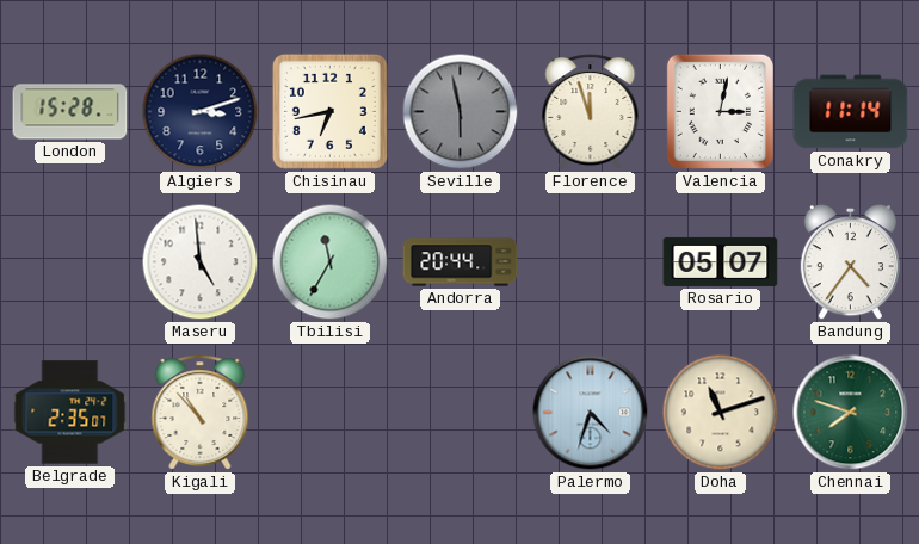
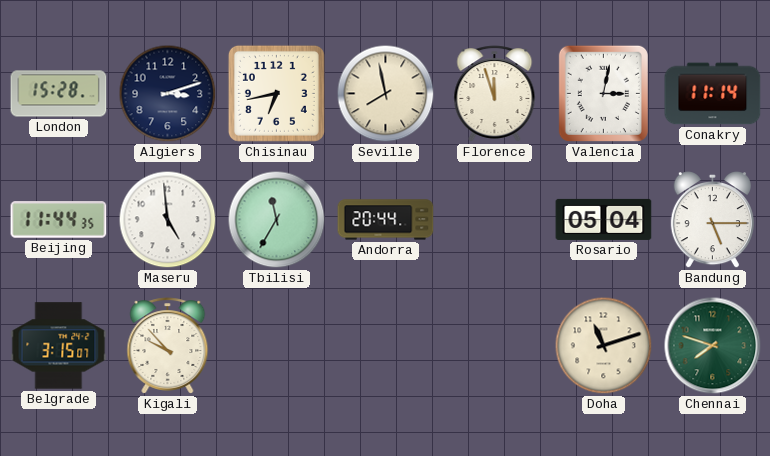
Seville: 5:58 -> 7:58
Seville dial: grey -> cream
Beijing: none -> 11:44
Rosario: 05:07 -> 05:04
Bandung: 4:36 -> 5:15
Belgrade: 2:35 -> 3:15
Kigali: 10:53 -> 9:53
Palermo: 4:33 -> none
